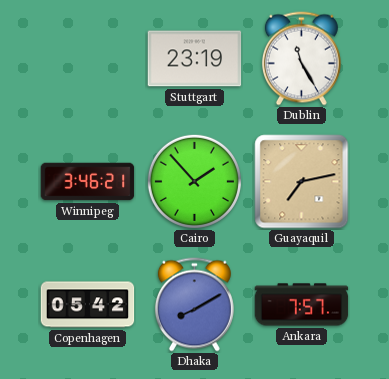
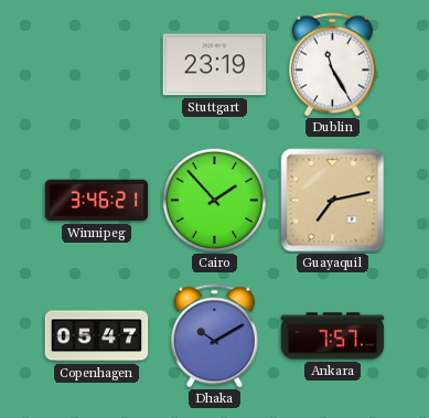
Copenhagen: 05:42 -> 05:47
Dhaka: 8:10 -> 10:10
